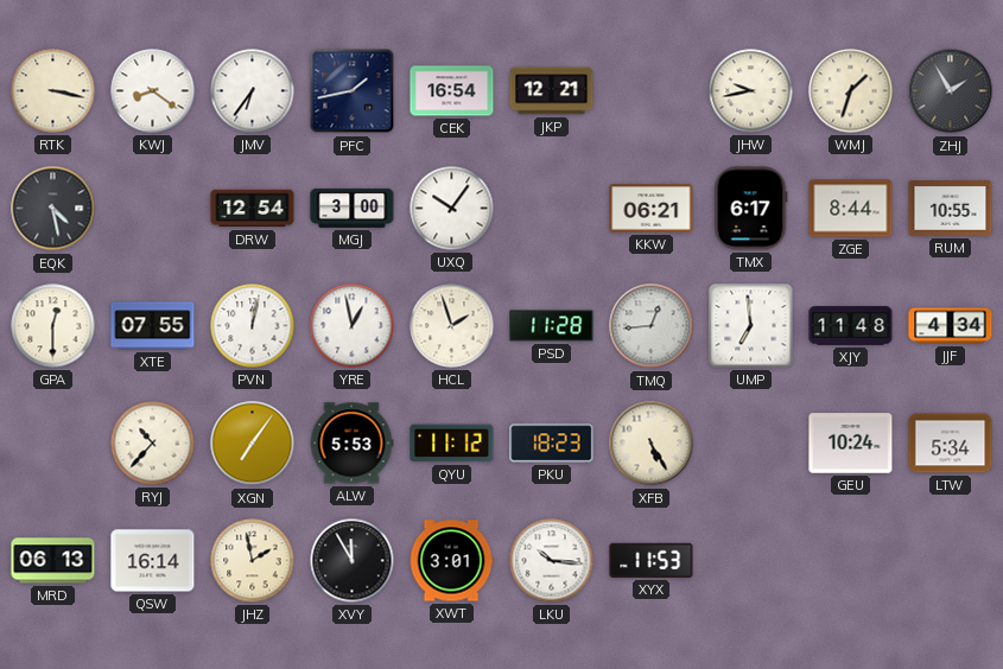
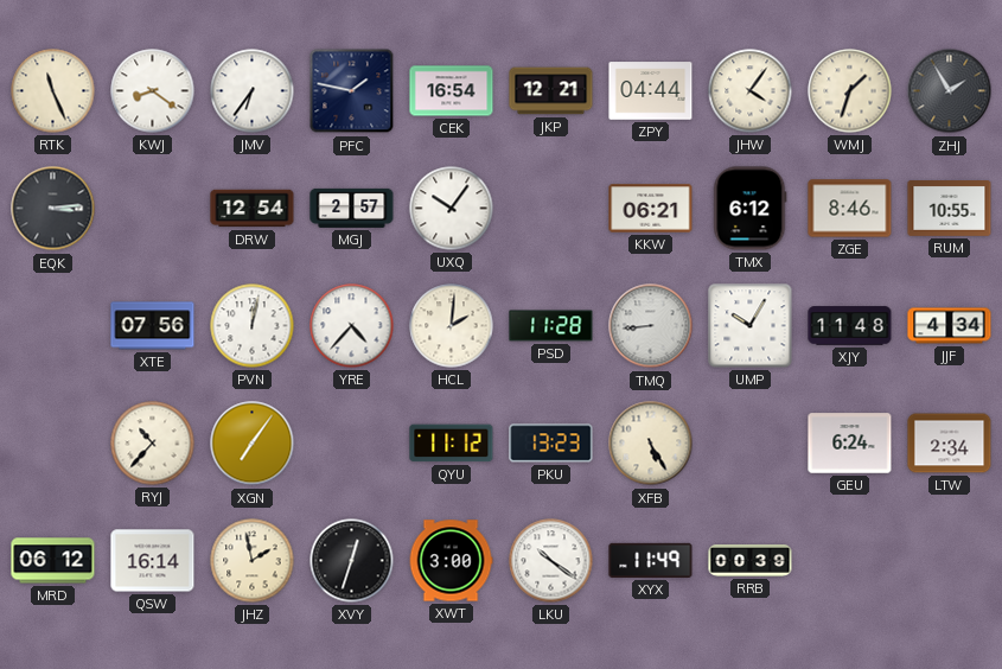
RTK: 3:17 -> 11:26
PFC: 1:43 -> 1:47
ZPY: none -> 04:44
JHW: 9:43 -> 4:06
EQK: 4:28 -> 3:14
MGJ: 3:00 -> 2:57
TMX: 6:17 -> 6:12
ZGE: 8:44 -> 8:46
GPA: 12:30 -> none
XTE: 07:55 -> 07:56
YRE: 12:58 -> 4:37
HCL: 1:57 -> 2:01
TMQ: 12:44 -> 8:44
UMP: 6:59 -> 10:05
ALW: 5:53 -> none
PKU: 18:23 -> 13:23
GEU: 10:24 -> 6:24
LTW: 5:34 -> 2:34
MRD: 06:13 -> 06:12
XVY: 11:55 -> 12:33
XWT: 3:01 -> 3:00
LKU: 10:16 -> 10:21
XYX: 11:53 -> 11:49
RRB: none -> 00:39
